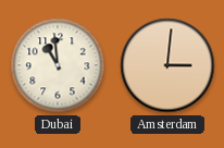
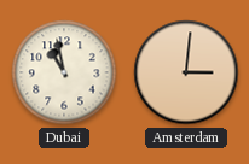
Dubai: 10:59 -> 10:58
